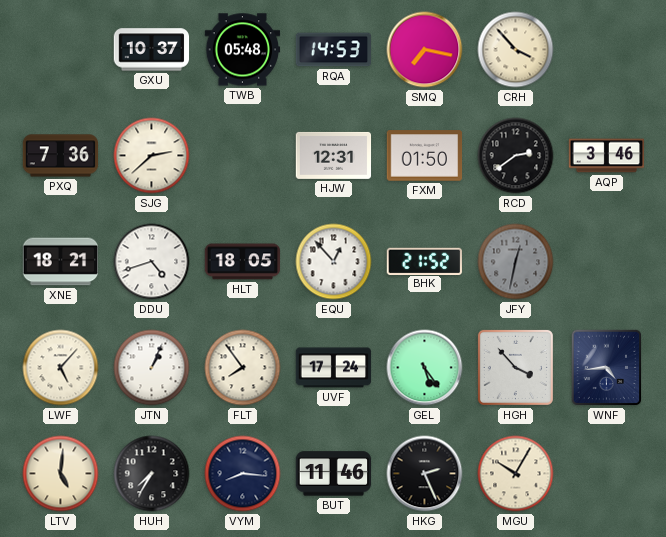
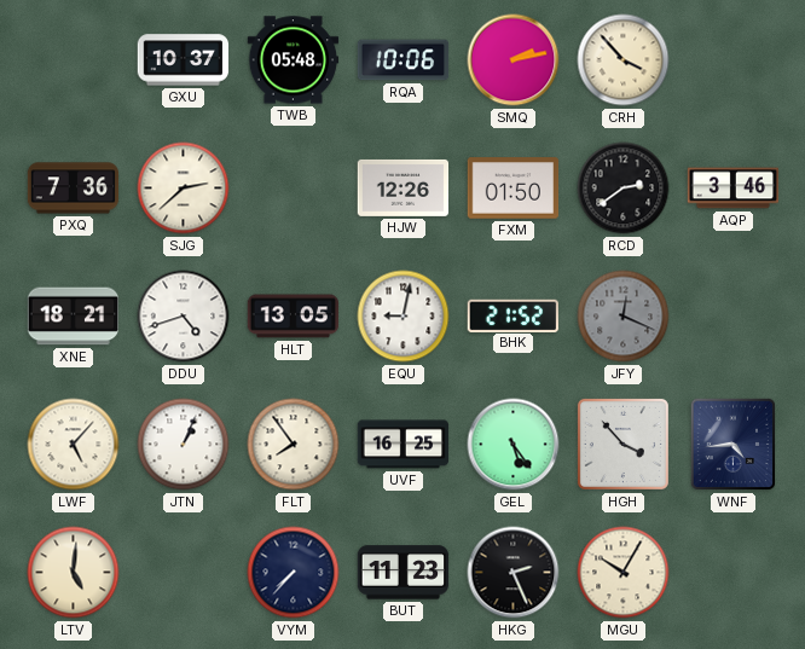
RQA: 14:53 -> 10:06
SMQ: 7:17 -> 2:13
HJW: 12:31 -> 12:26
HLT: 18:05 -> 13:05
EQU: 12:53 -> 9:02
JFY: 12:32 -> 12:19
UVF: 17:24 -> 16:25
HUH: 7:35 -> none
VYM: 8:16 -> 7:37
BUT: 11:46 -> 11:23
